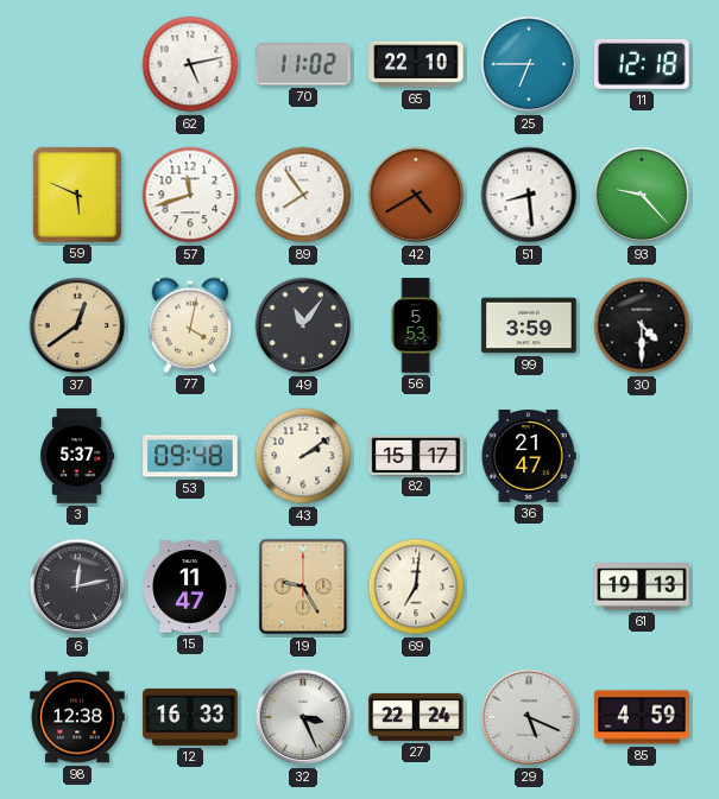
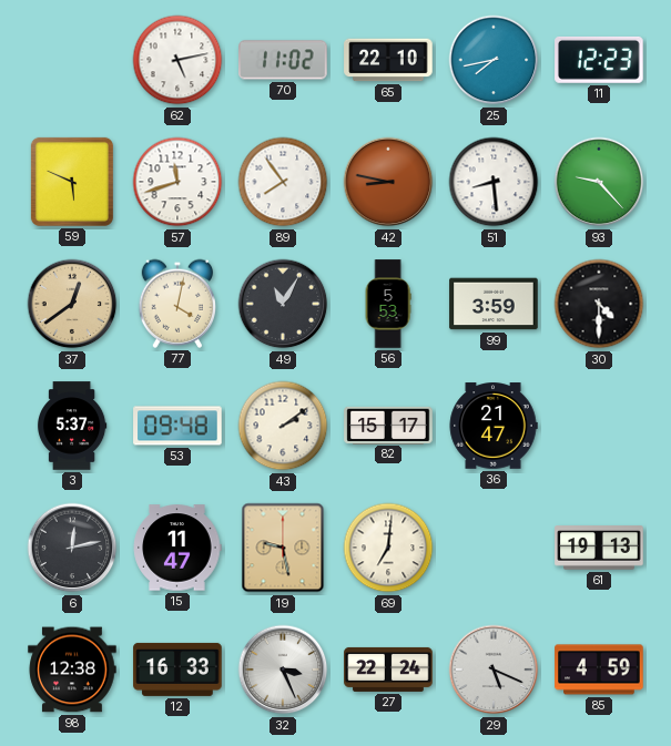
25: 6:45 -> 7:43
11: 12:18 -> 12:23
42: 4:40 -> 8:47
49: 11:06 -> 11:05
19: 9:25 -> 9:28
